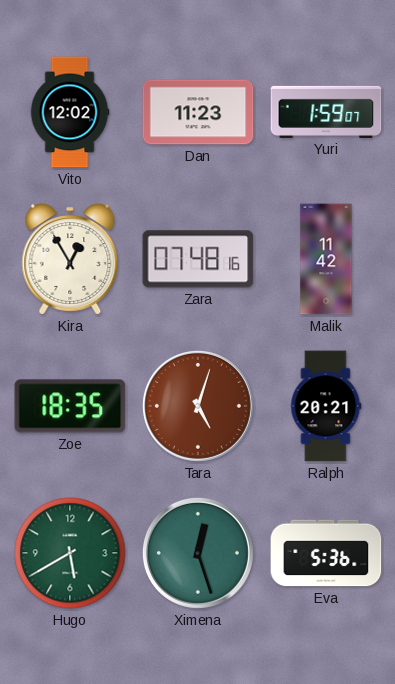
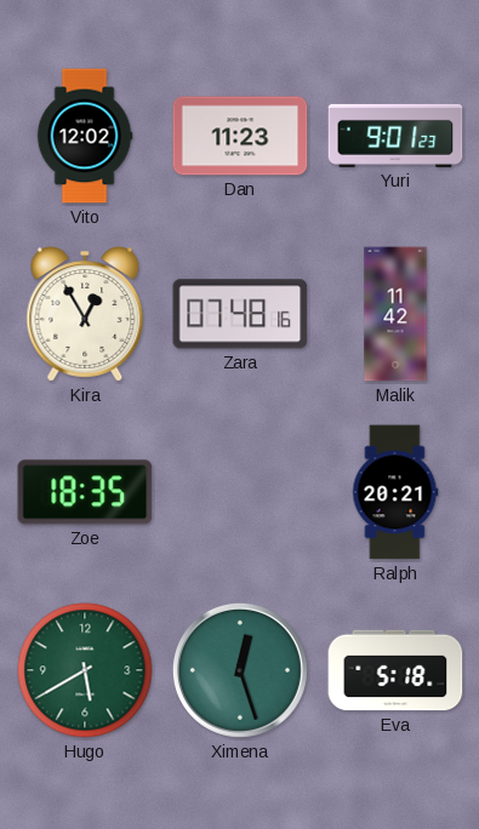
Yuri: 1:59 -> 9:01
Tara: 5:03 -> none
Eva: 5:36 -> 5:18
